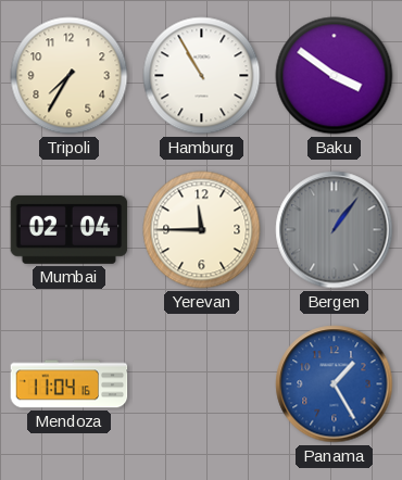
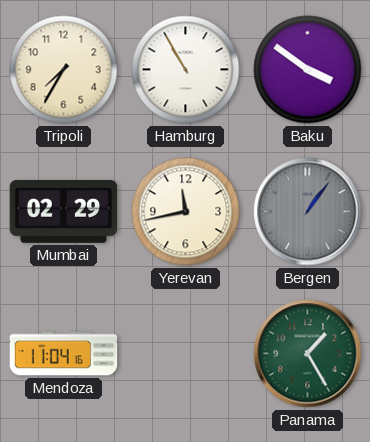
Mumbai: 02:04 -> 02:29
Yerevan: 11:45 -> 11:43
Panama dial: blue -> green
